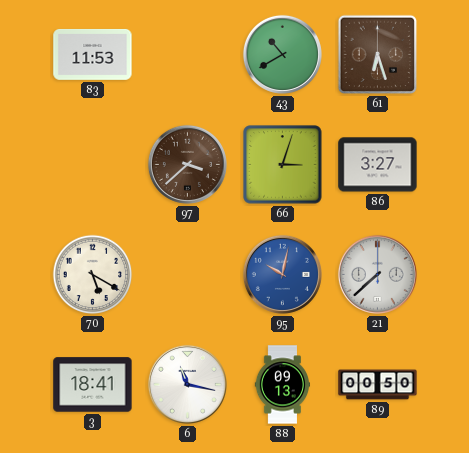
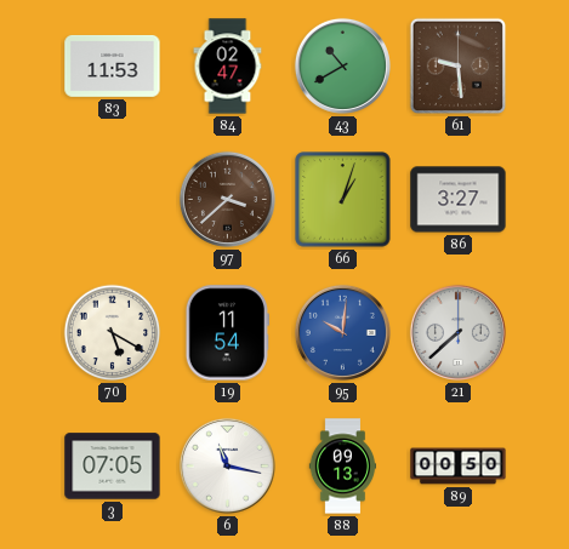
84: none -> 02:47
61: 6:27 -> 9:29
66: 3:03 -> 1:03
19: none -> 11:54
95: 10:02 -> 10:01
3: 18:41 -> 07:05
